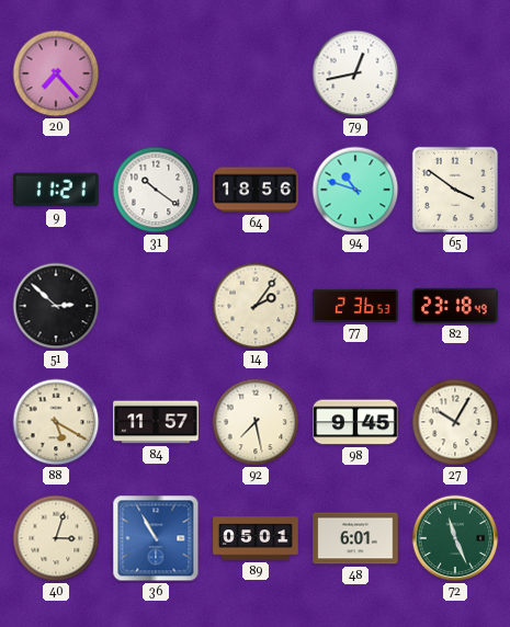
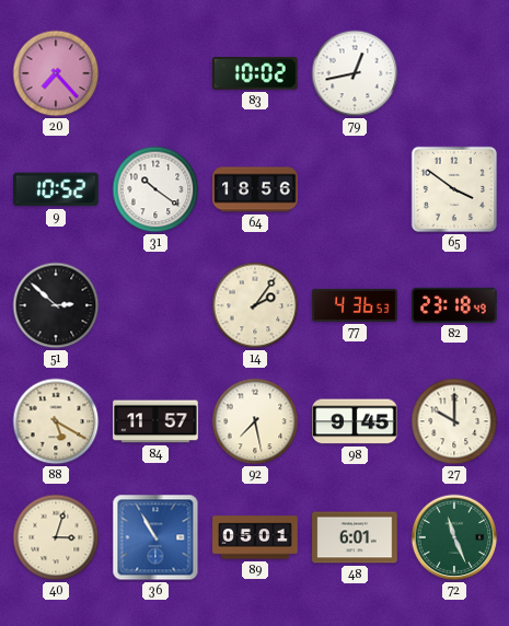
83: none -> 10:02
9: 11:21 -> 10:52
94: 10:48 -> none
77: 2:36 -> 4:36
27: 10:05 -> 10:00
